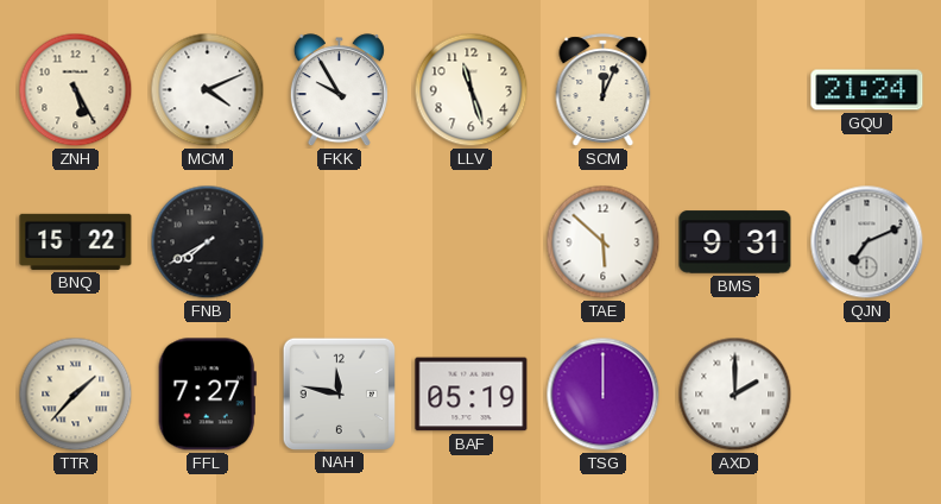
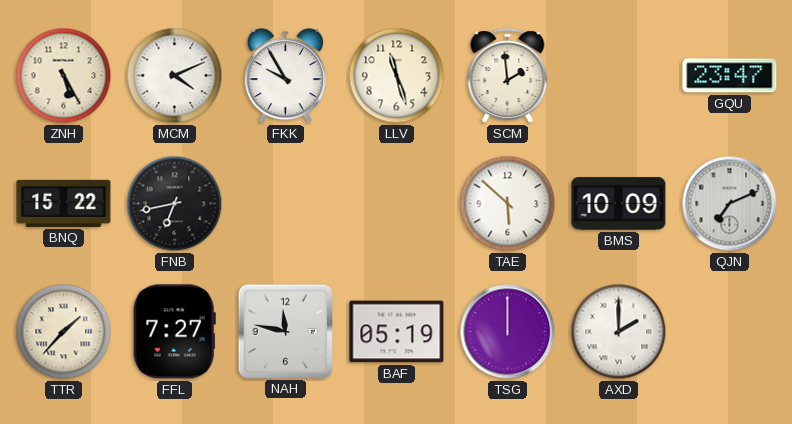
SCM: 12:04 -> 1:59
GQU: 21:24 -> 23:47
FNB: 7:40 -> 6:43
BMS: 9:31 -> 10:09
